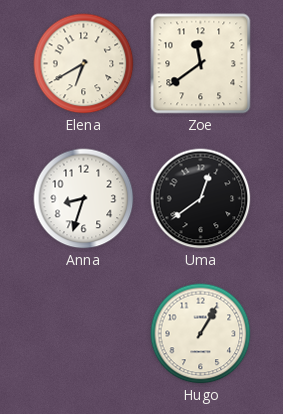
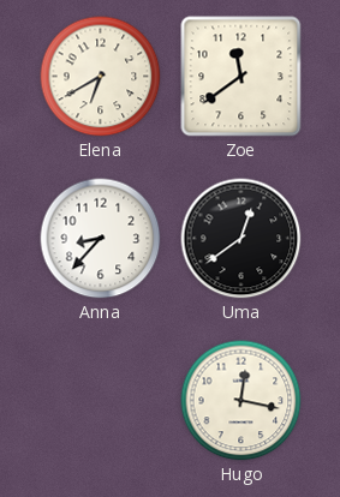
Anna: 8:33 -> 8:37
Hugo: 1:05 -> 12:17
